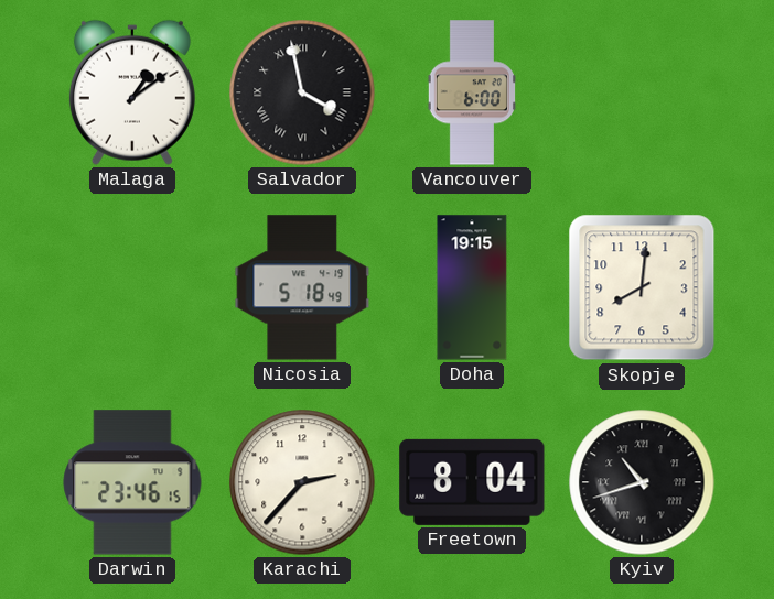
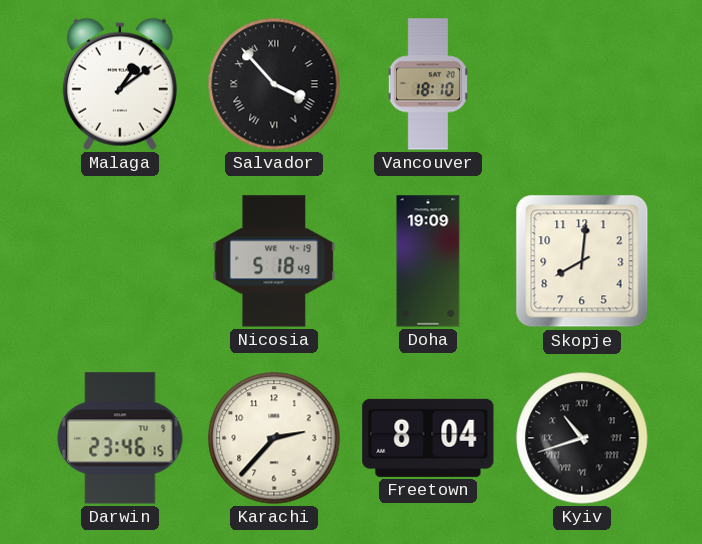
Salvador: 3:58 -> 3:53
Vancouver: 6:00 -> 18:10
Doha: 19:15 -> 19:09
